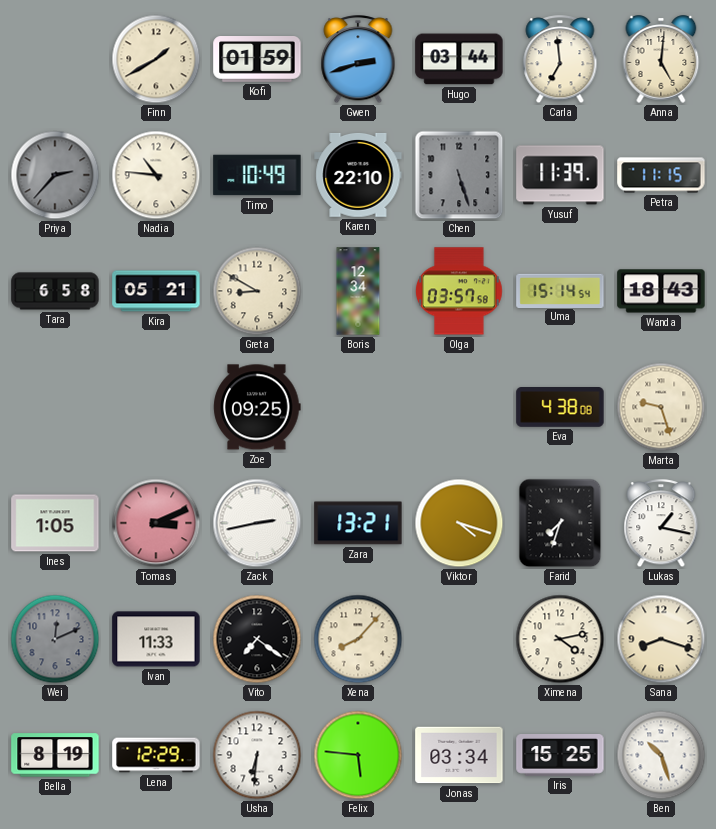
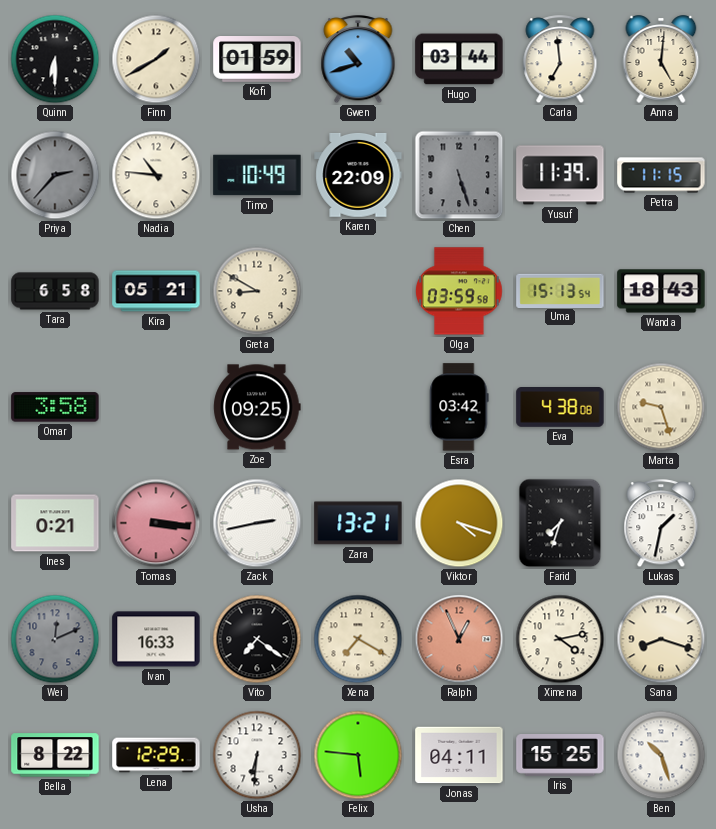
Quinn: none -> 6:30
Gwen: 2:42 -> 10:42
Karen: 22:10 -> 22:09
Boris: 12:34 -> none
Olga: 03:57 -> 03:59
Uma: 15:14 -> 15:13
Omar: none -> 3:58
Esra: none -> 03:42
Ines: 1:05 -> 0:21
Tomas: 3:11 -> 3:16
Lukas: 1:17 -> 1:32
Ivan: 11:33 -> 16:33
Xena: 8:07 -> 7:20
Ralph: none -> 12:56
Bella: 8:19 -> 8:22
Jonas: 03:34 -> 04:11
